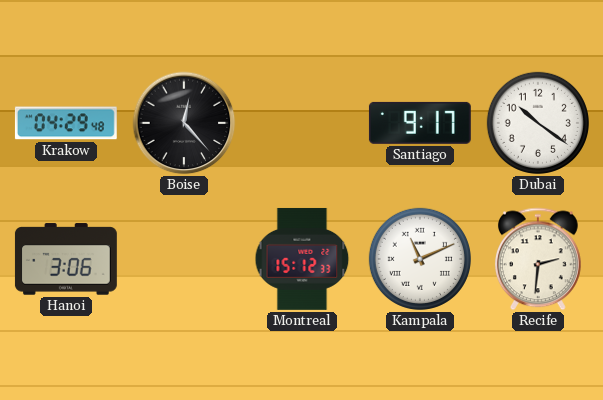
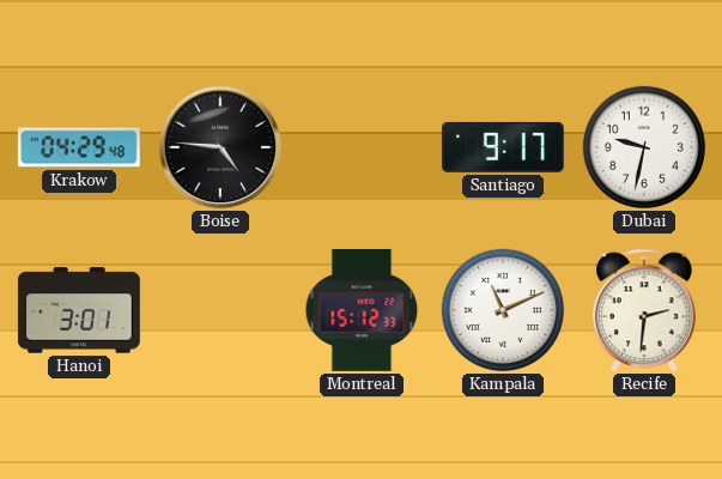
Boise: 12:23 -> 4:46
Dubai: 10:21 -> 9:32
Hanoi: 3:06 -> 3:01
